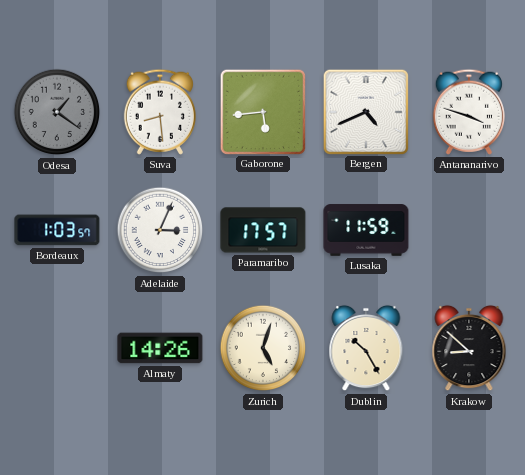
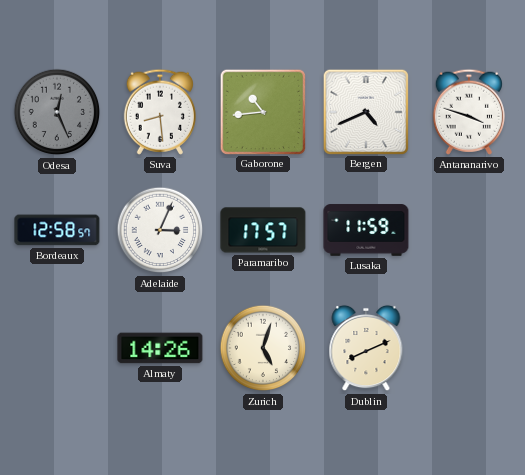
Odesa: 1:21 -> 12:26
Gaborone: 5:44 -> 10:44
Bordeaux: 1:03 -> 12:58
Dublin: 10:25 -> 8:11
Krakow: 8:52 -> none
